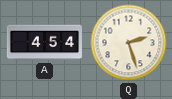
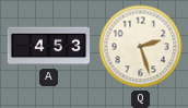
A: 4:54 -> 4:53
